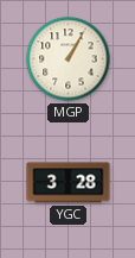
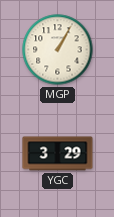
YGC: 3:28 -> 3:29
